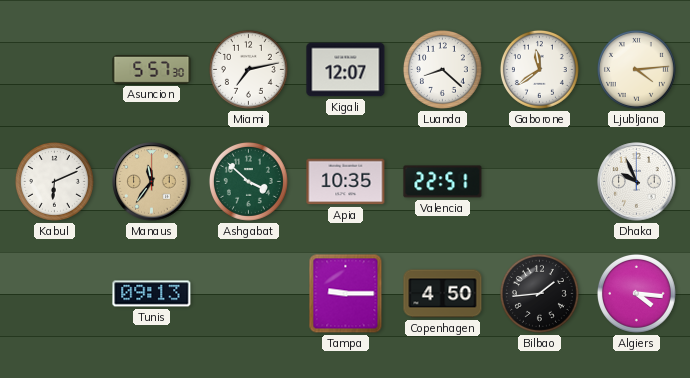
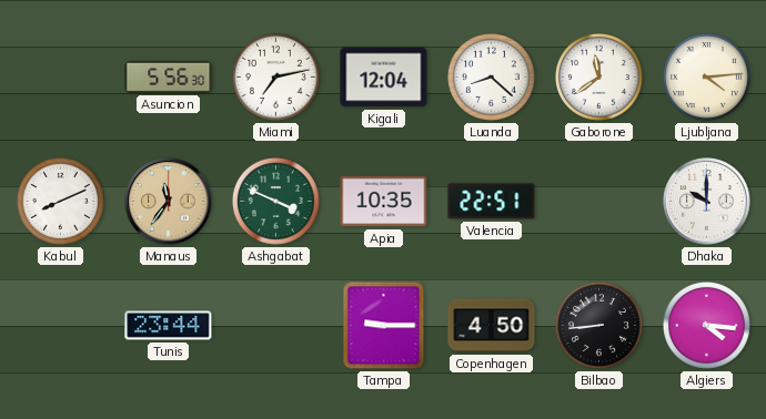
Asuncion: 5:57 -> 5:56
Kigali: 12:07 -> 12:04
Kabul: 6:11 -> 8:11
Ashgabat: 3:52 -> 3:49
Dhaka: 9:56 -> 10:00
Tunis: 09:13 -> 23:44
Bilbao: 1:44 -> 8:44
